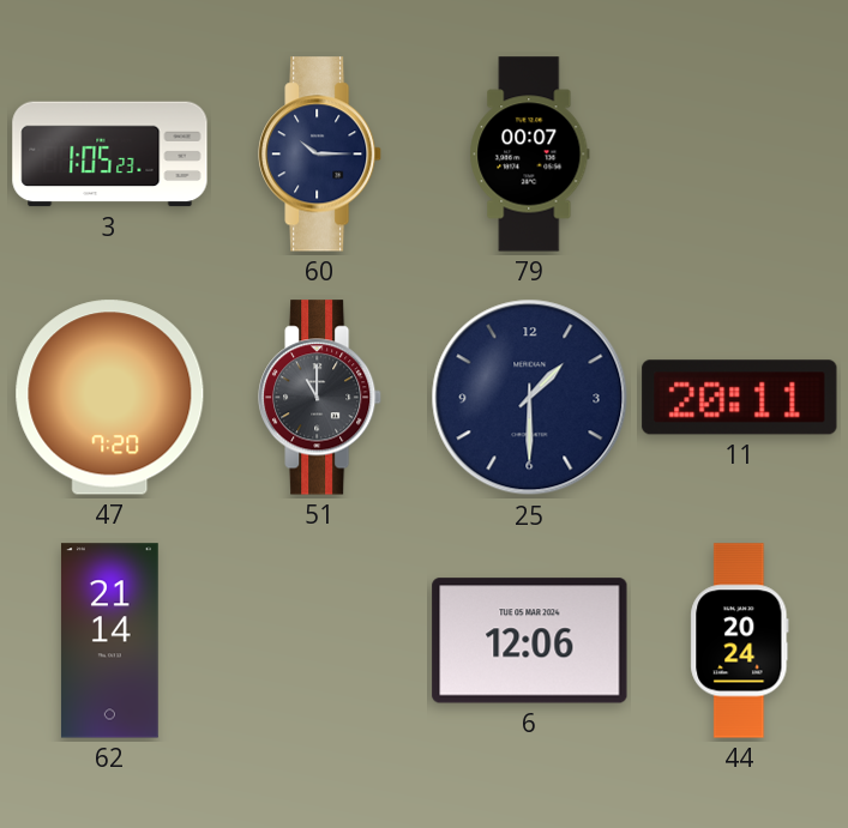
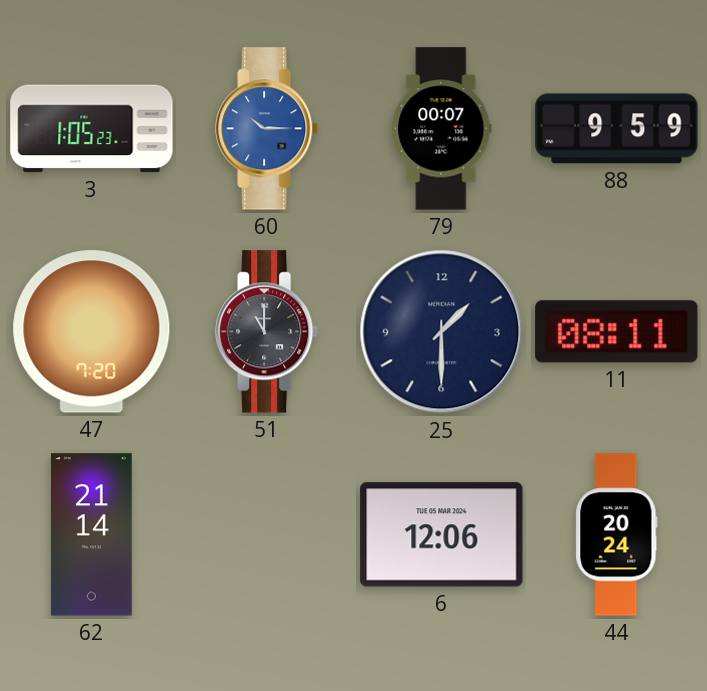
60 dial: navy -> blue
88: none -> 9:59
11: 20:11 -> 08:11
